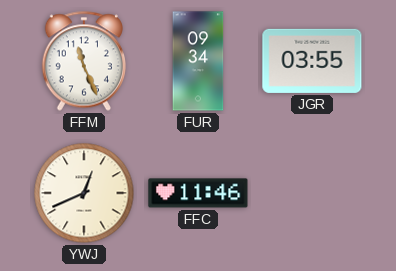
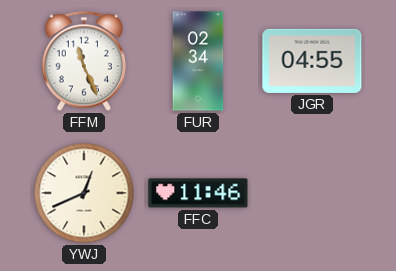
FUR: 09:34 -> 02:34
JGR: 03:55 -> 04:55
